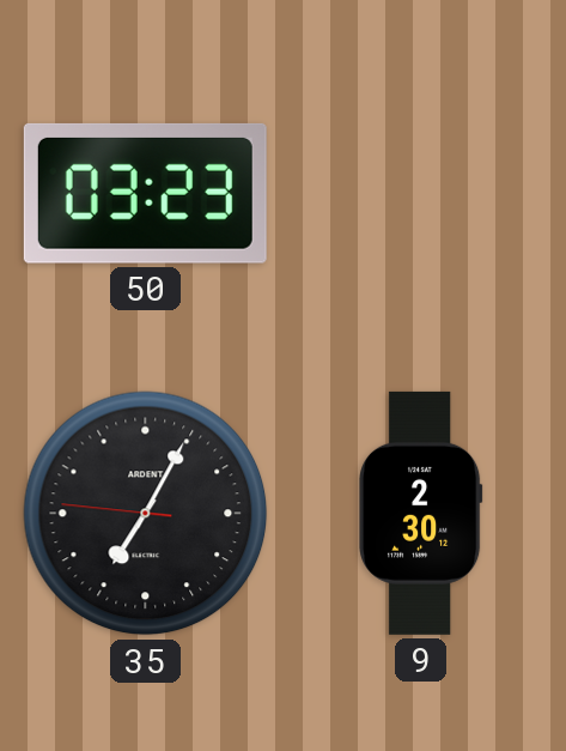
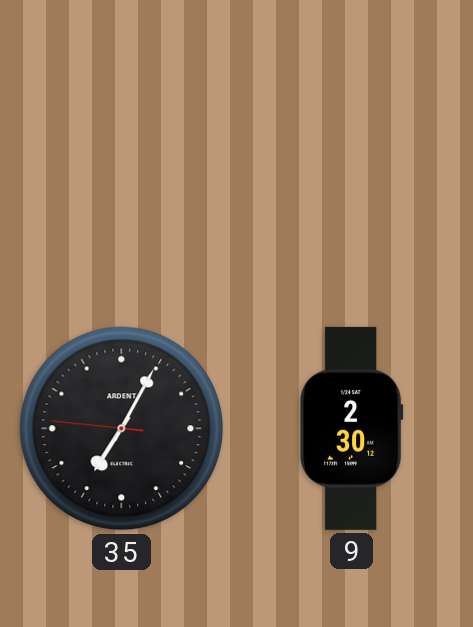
50: 03:23 -> none
